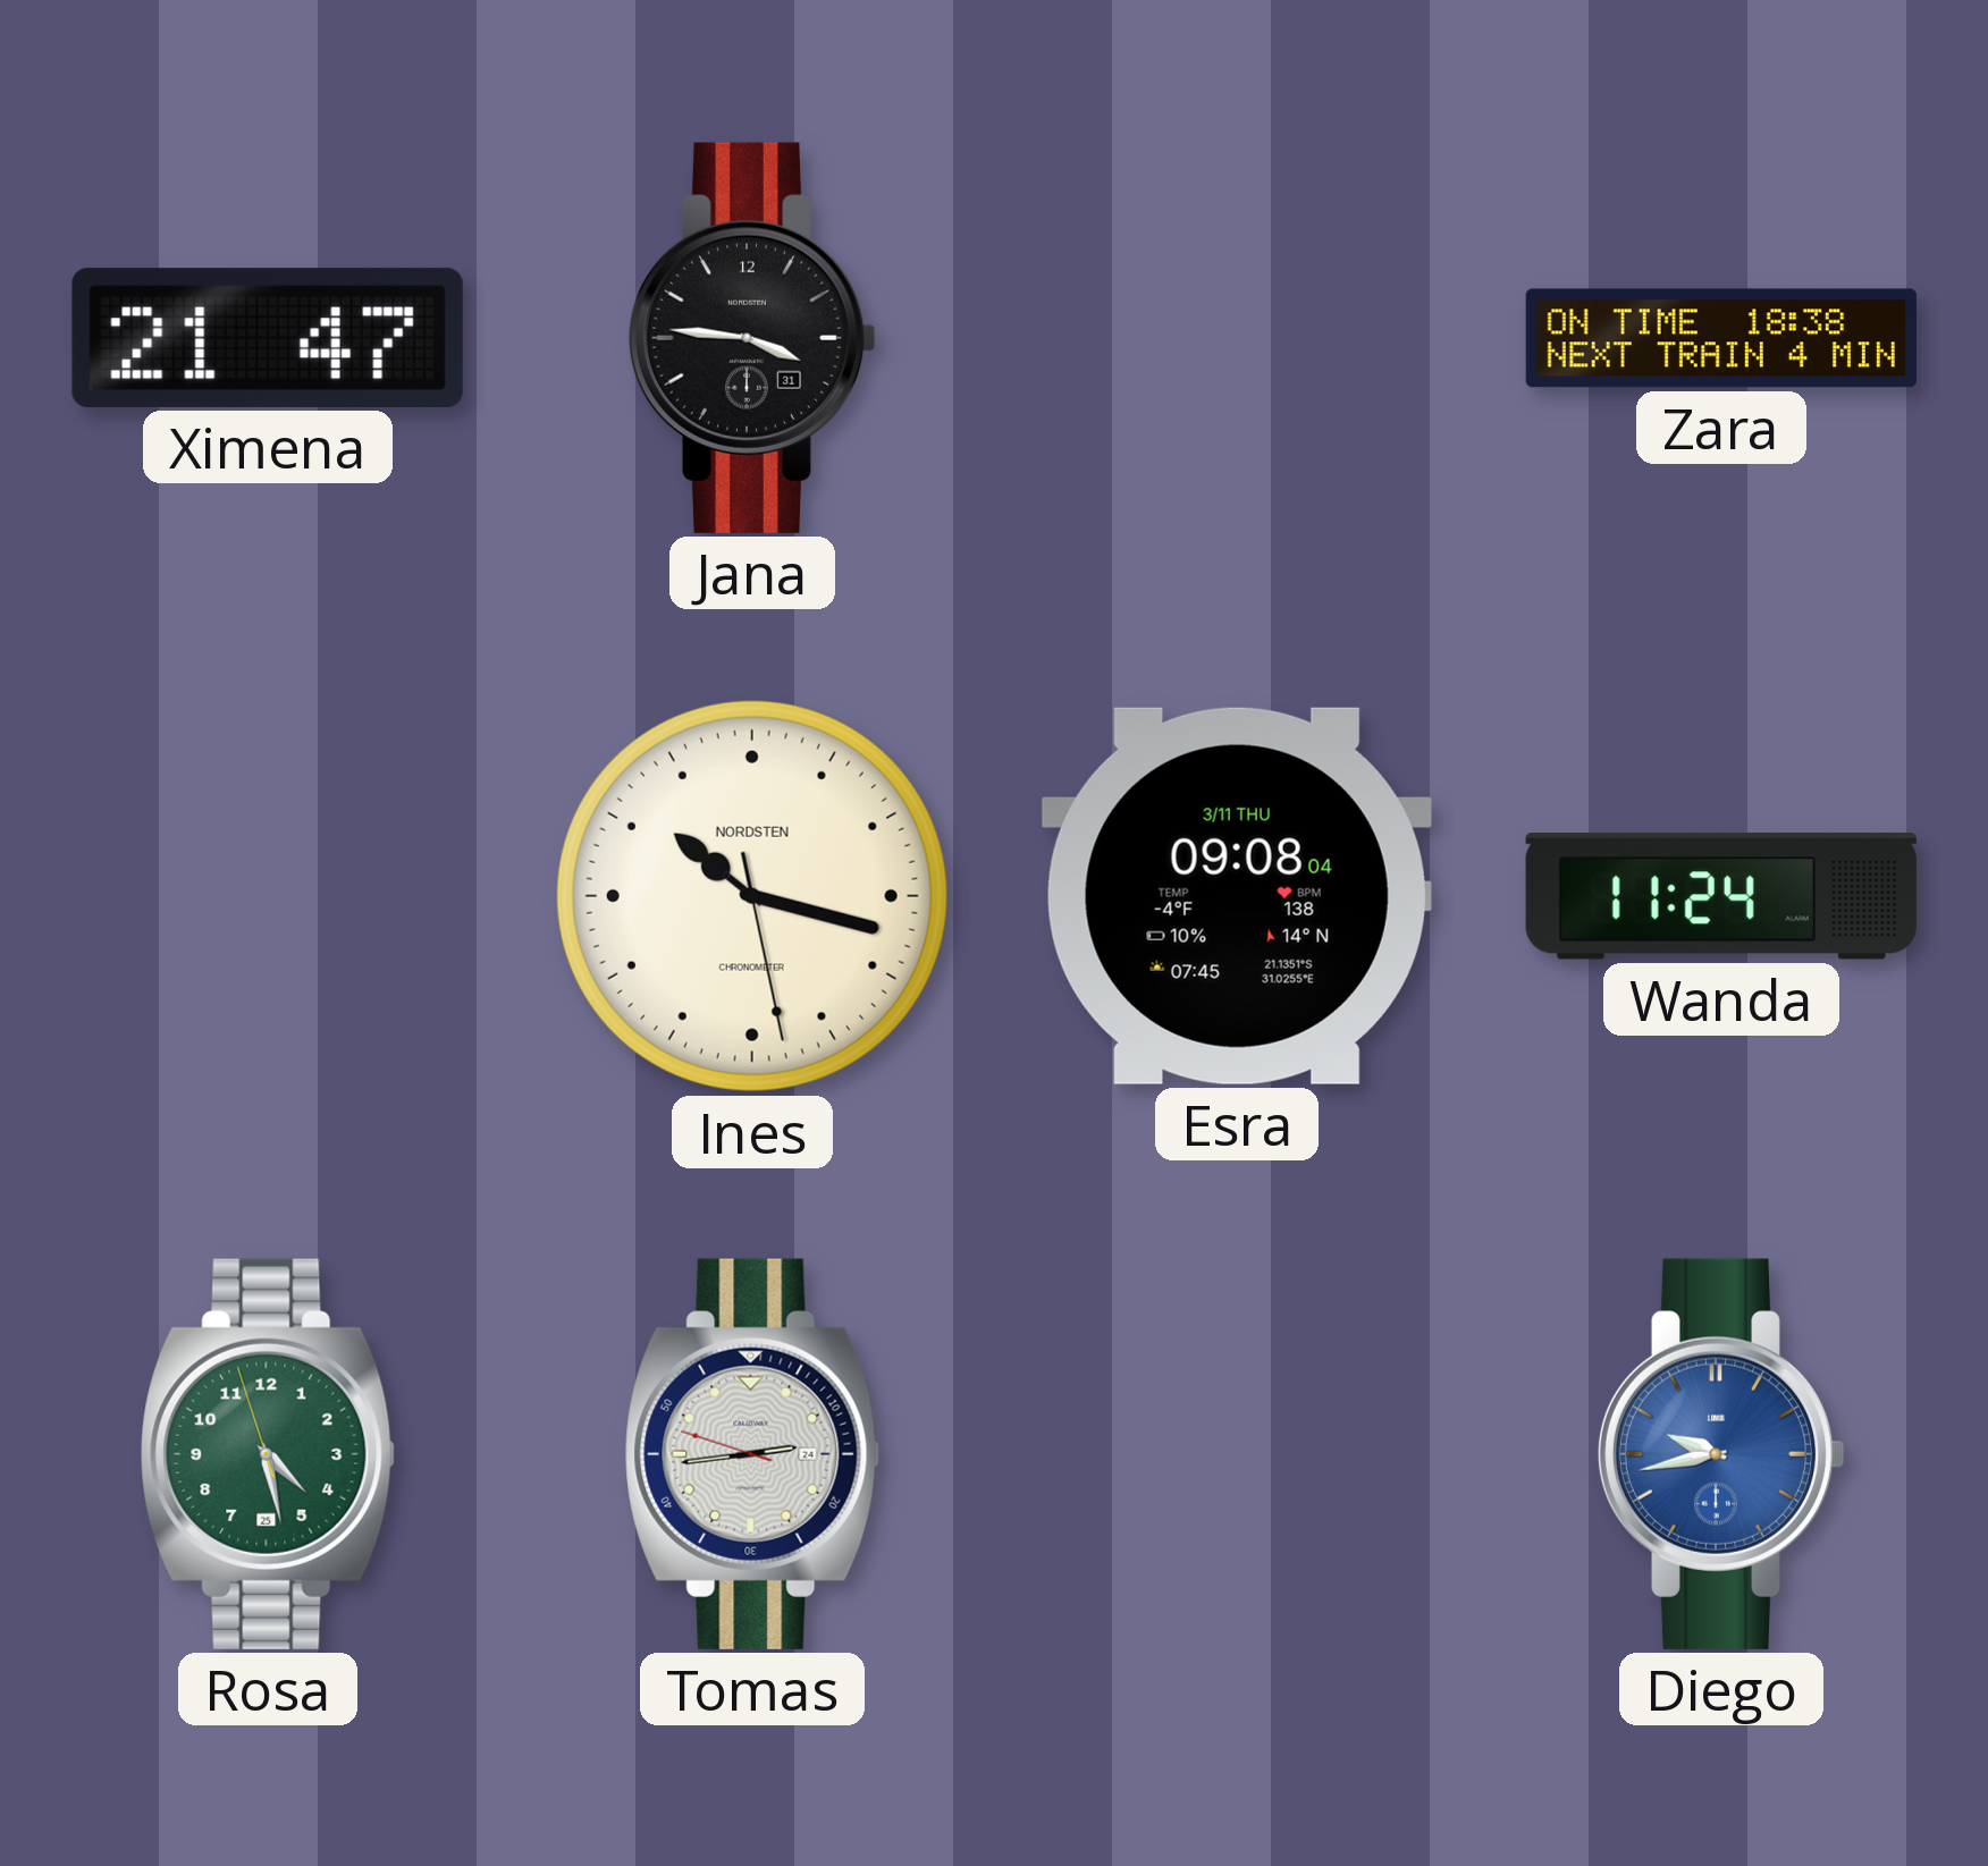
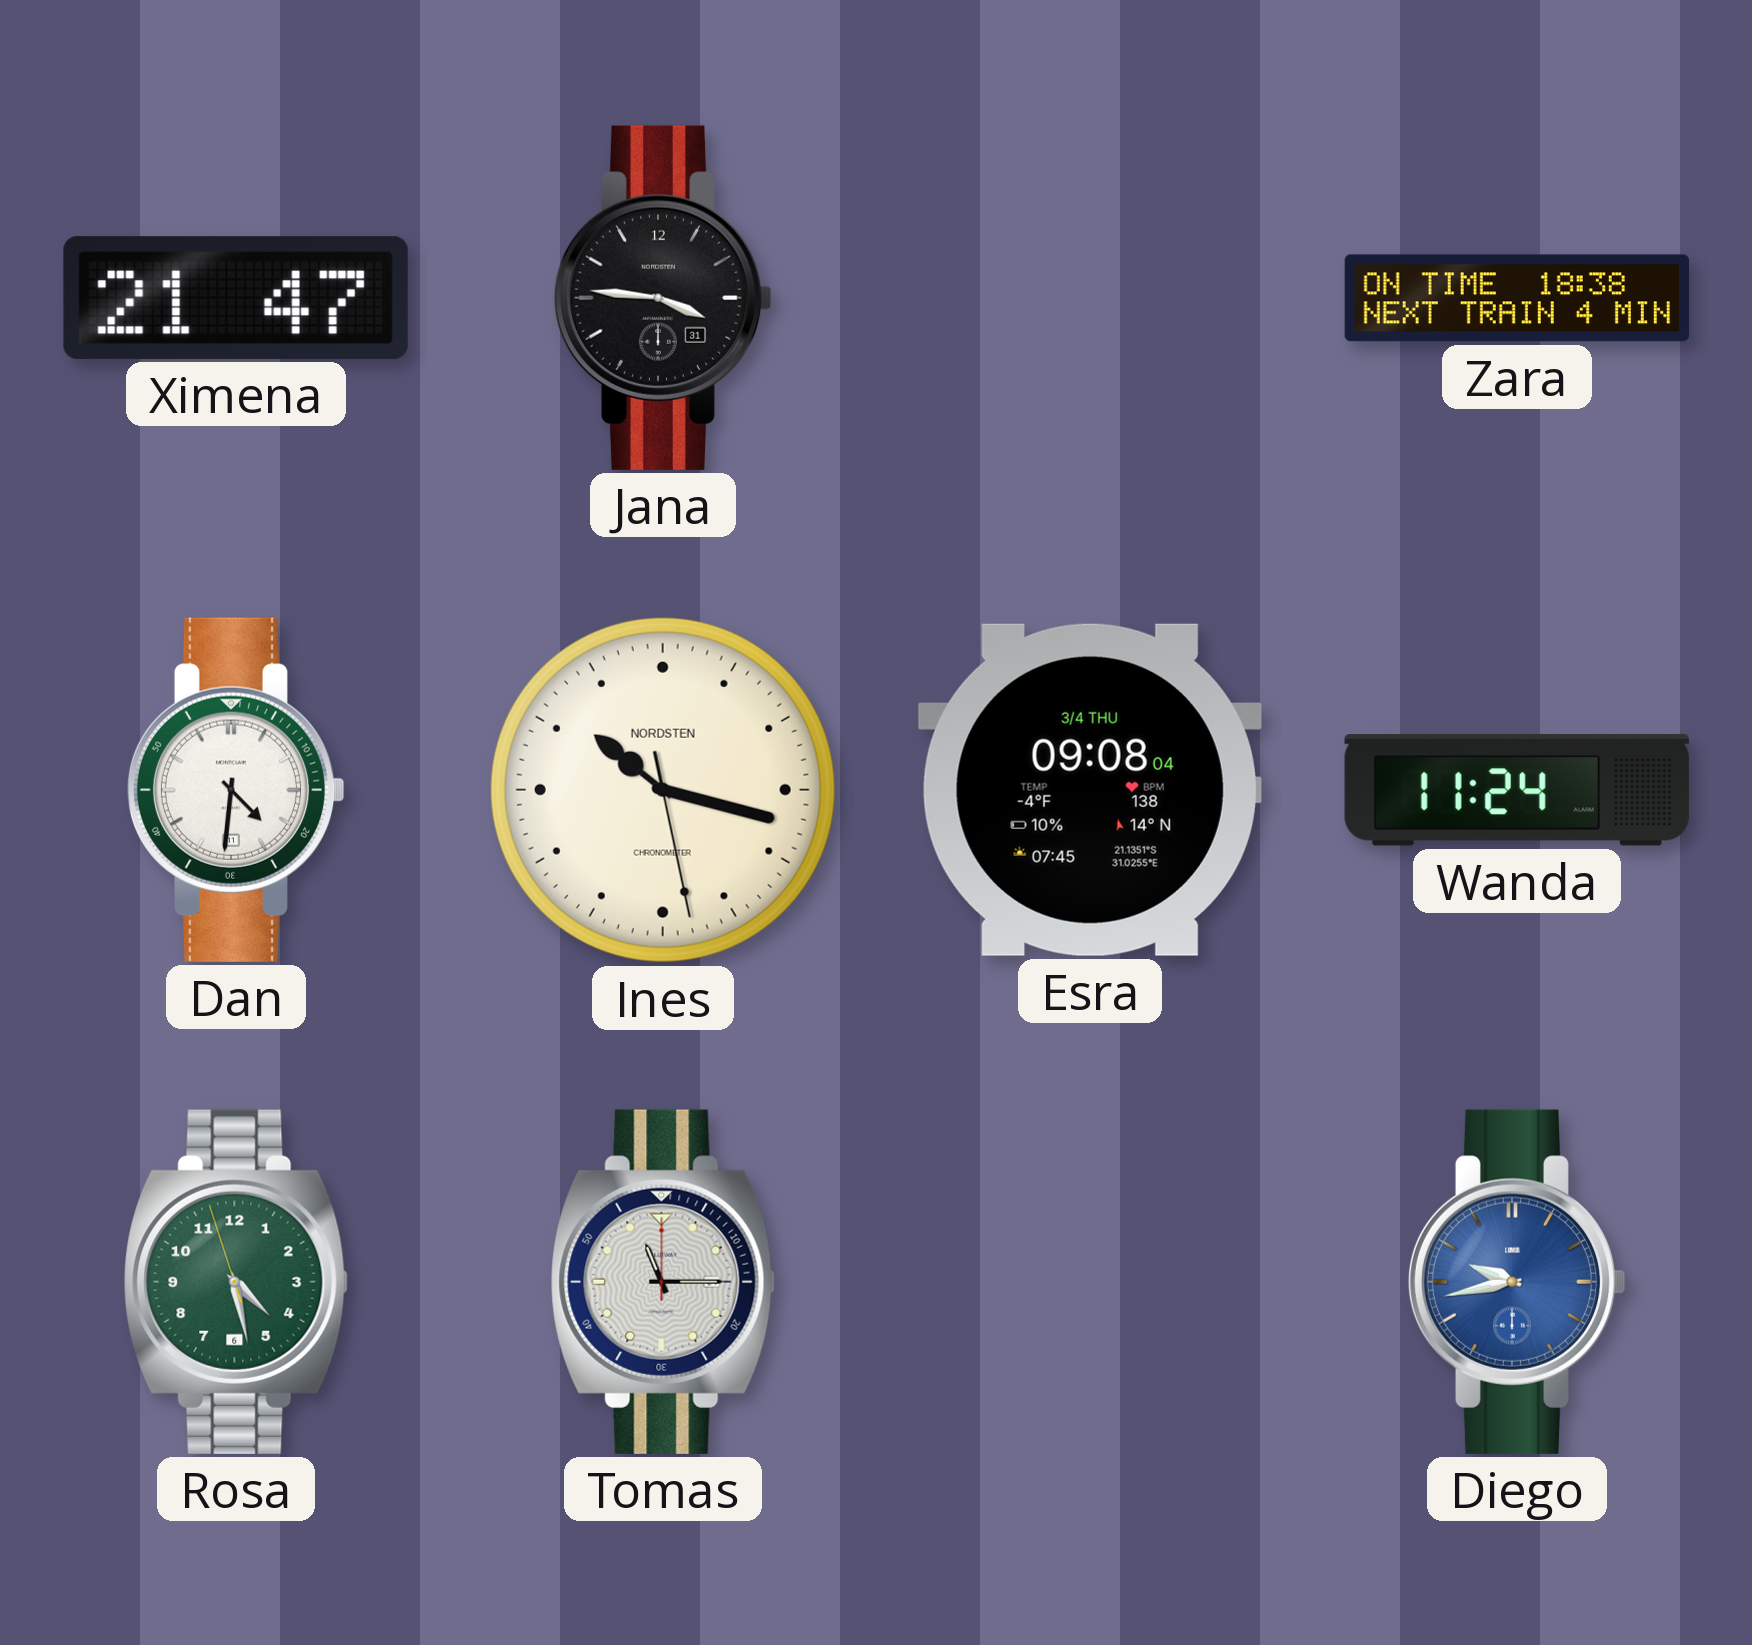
Dan: none -> 4:31
Esra date: 3/11 THU -> 3/4 THU
Rosa date: 25 -> 6
Tomas: 2:43 -> 11:15
